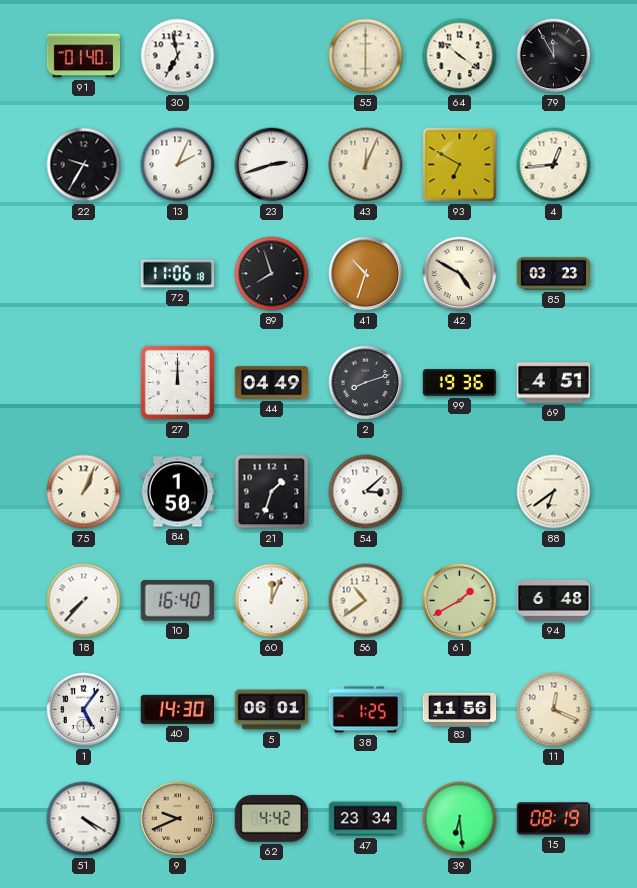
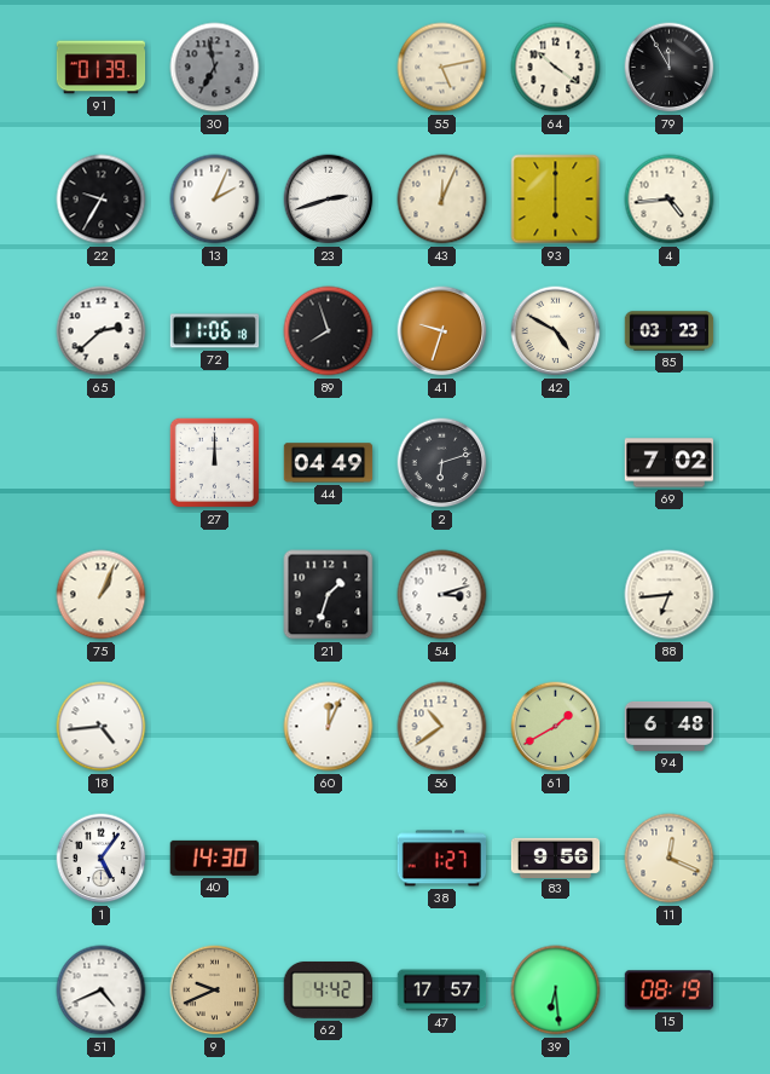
91: 01:40 -> 01:39
30 dial: white -> grey
55: 6:00 -> 5:13
93: 6:50 -> 6:00
4: 12:44 -> 4:44
65: none -> 2:38
41: 10:33 -> 9:33
2: 8:12 -> 6:12
99: 19:36 -> none
69: 4:51 -> 7:02
84: 1:50 -> none
54: 3:08 -> 3:12
88: 6:39 -> 6:44
18: 7:37 -> 4:44
10: 16:40 -> none
5: 06:01 -> none
38: 1:25 -> 1:27
83: 11:56 -> 9:56
51: 4:20 -> 4:41
47: 23:34 -> 17:57
